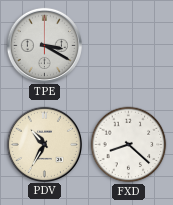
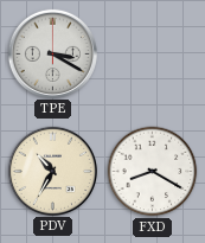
FXD: 8:22 -> 8:20
